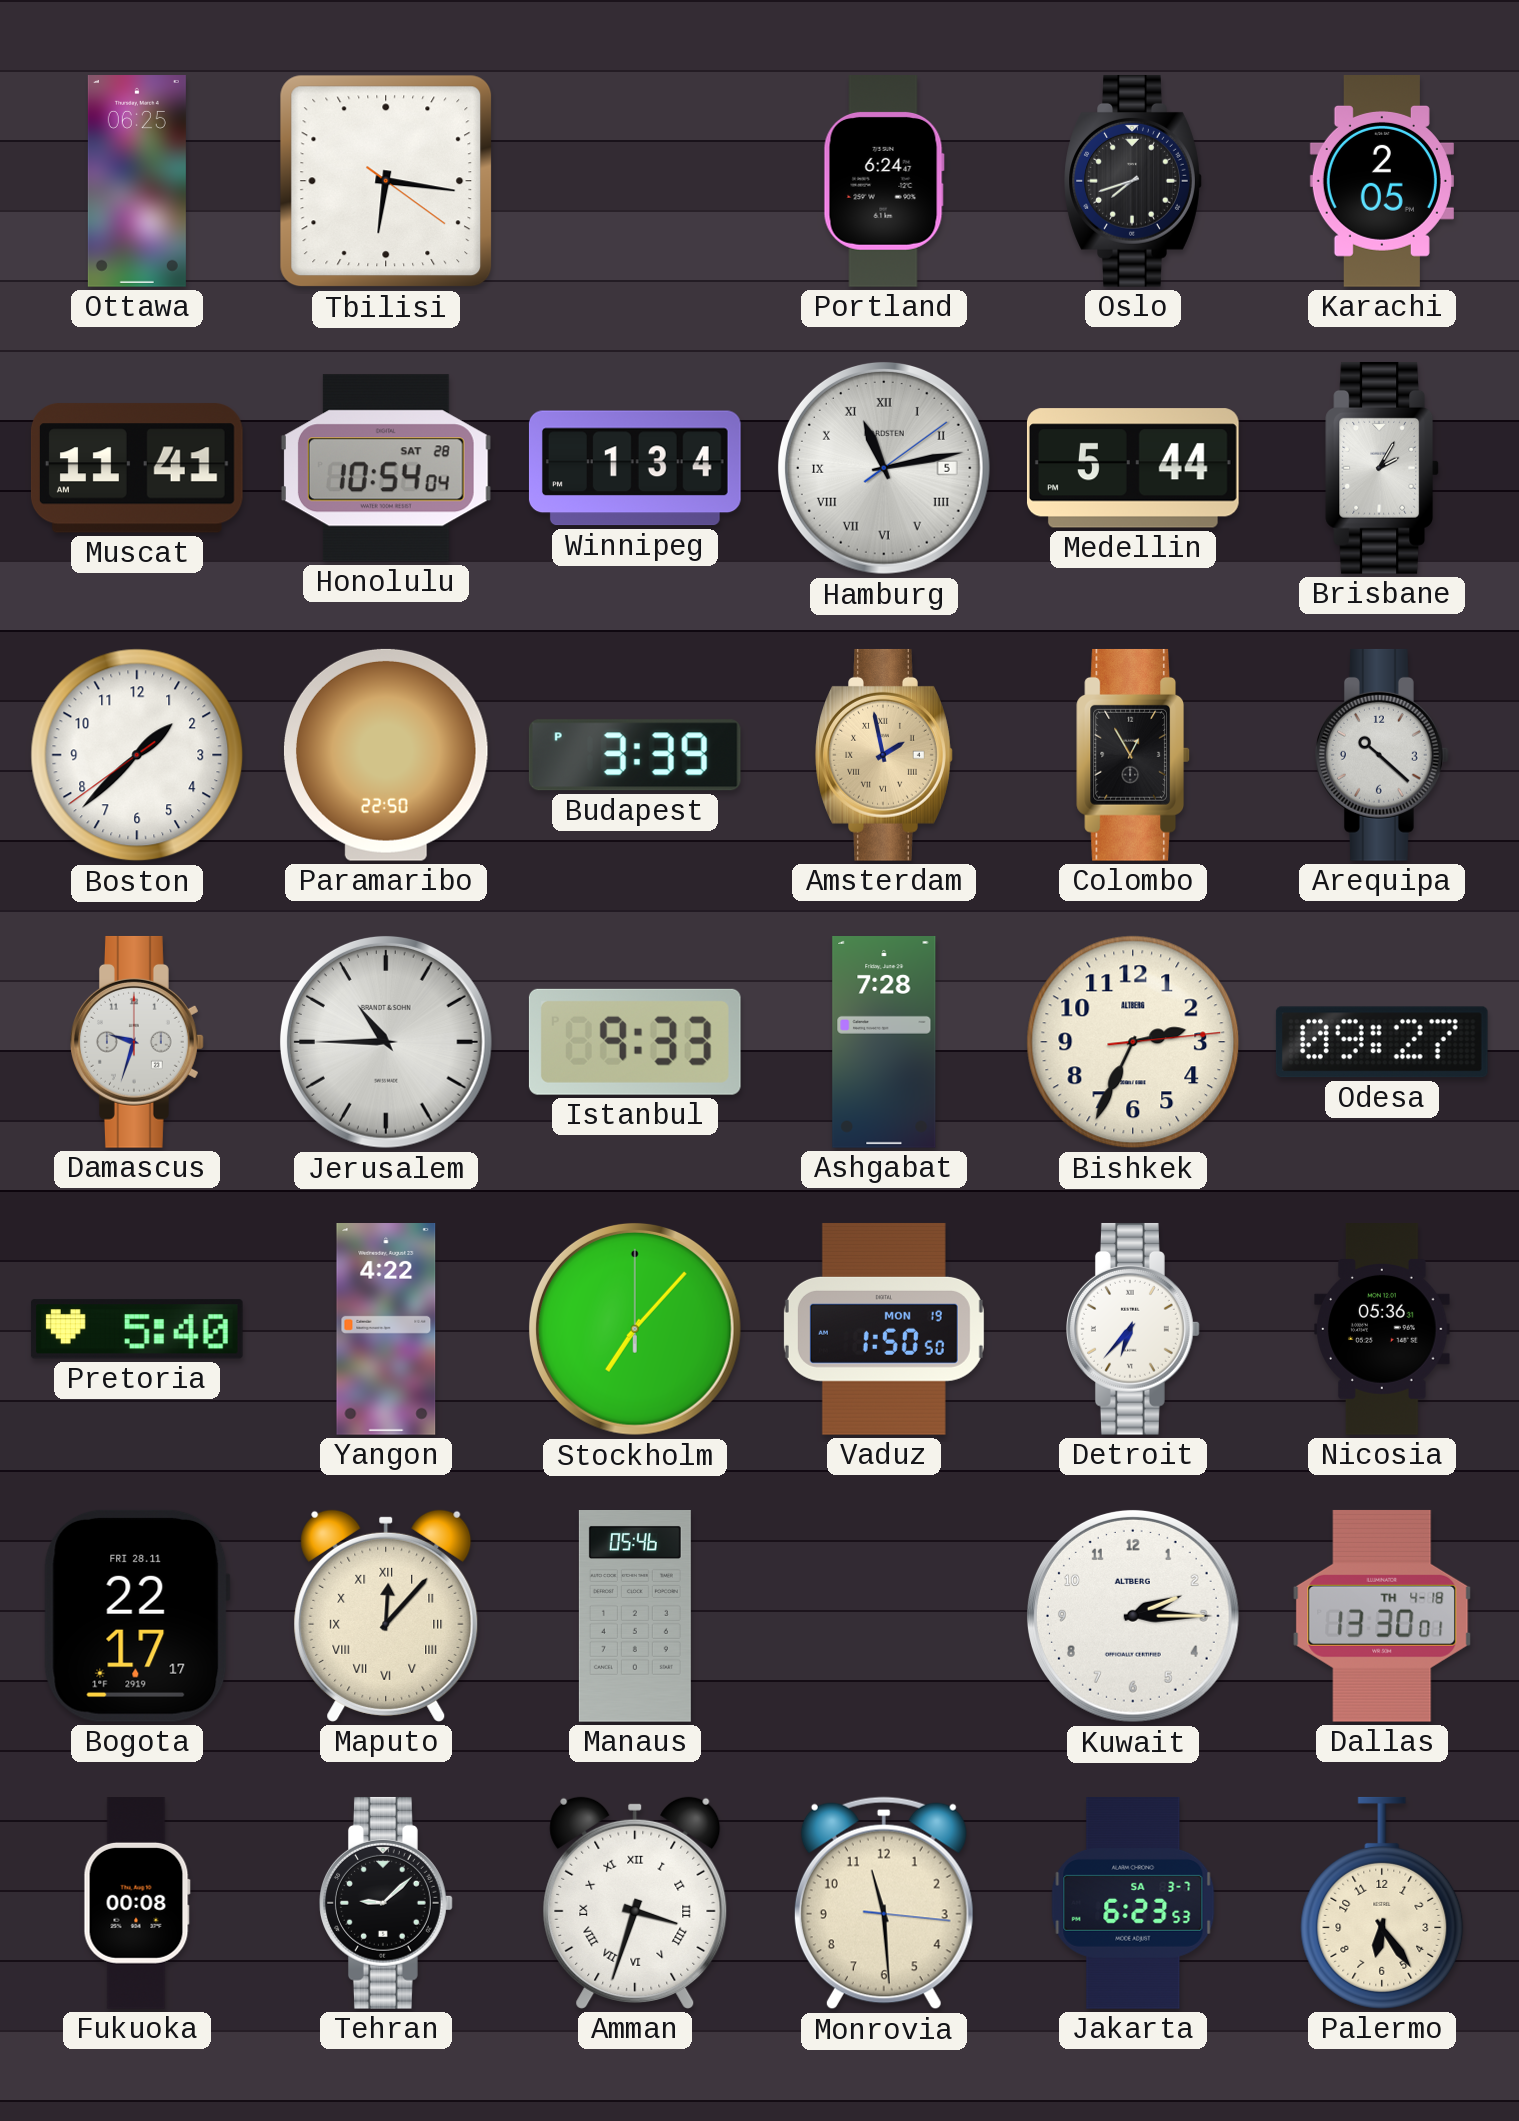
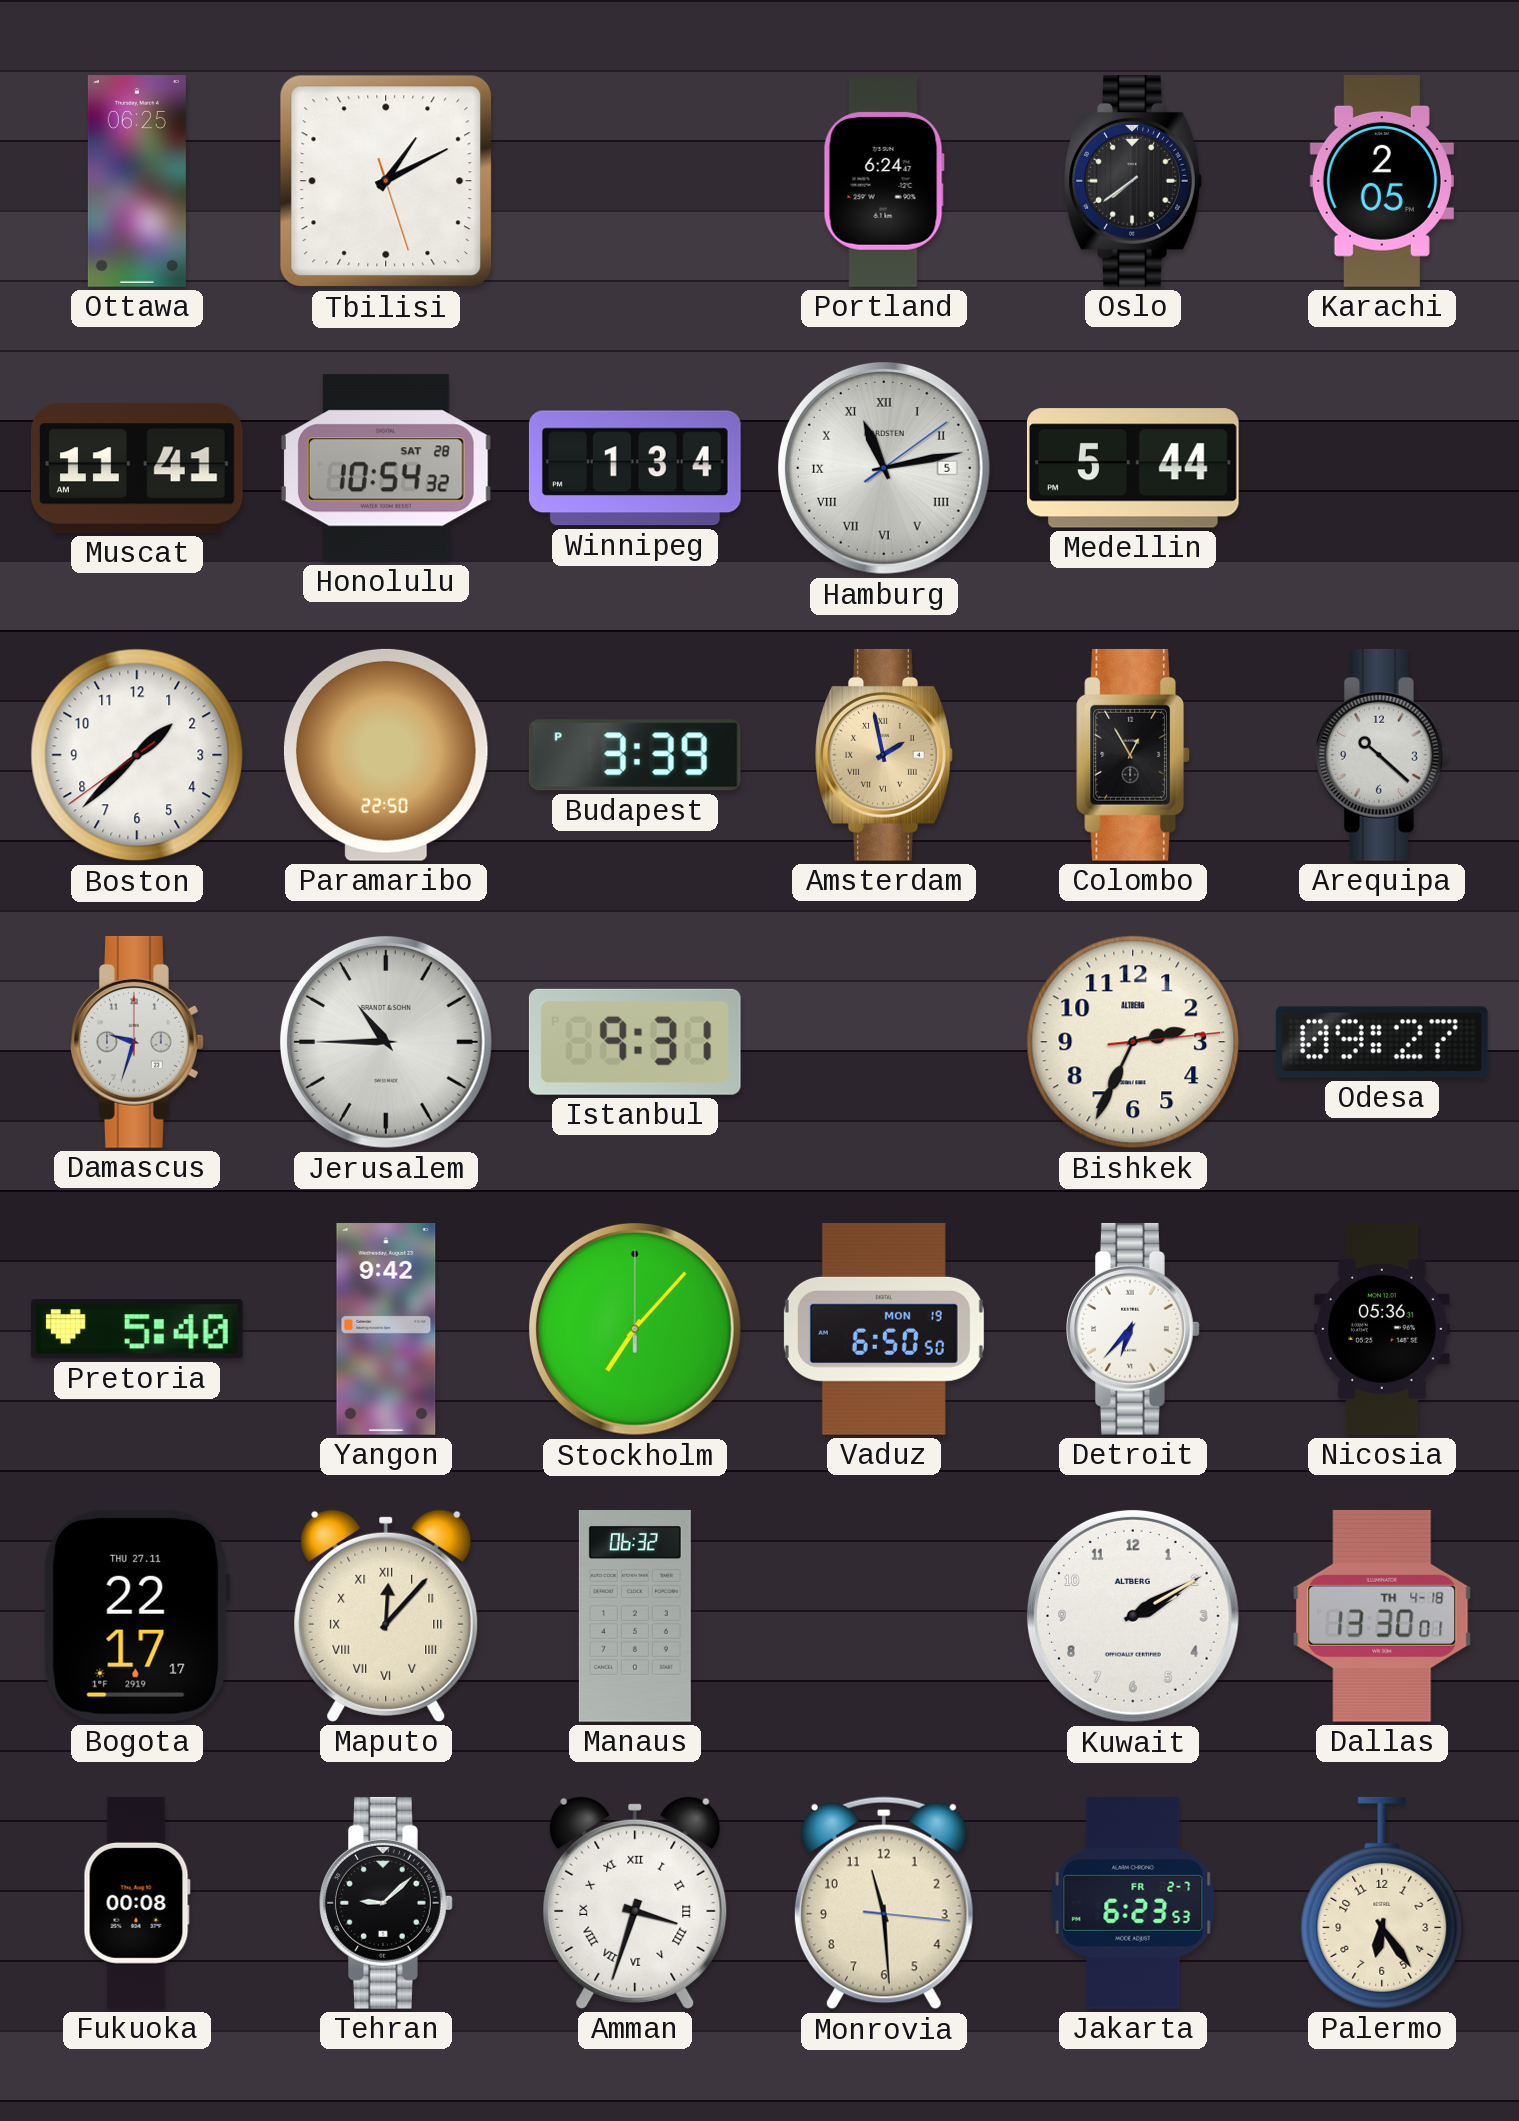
Tbilisi: 6:16 -> 1:10
Oslo: 7:42 -> 7:39
Honolulu: 10:54:04 -> 10:54:32
Brisbane: 2:05 -> none
Istanbul: 9:33 -> 9:31
Ashgabat: 7:28 -> none
Yangon: 4:22 -> 9:42
Vaduz: 1:50 -> 6:50
Bogota date: FRI 28.11 -> THU 27.11
Manaus: 05:46 -> 06:32
Kuwait: 2:15 -> 2:10
Jakarta date: SA 3-7 -> FR 2-7
